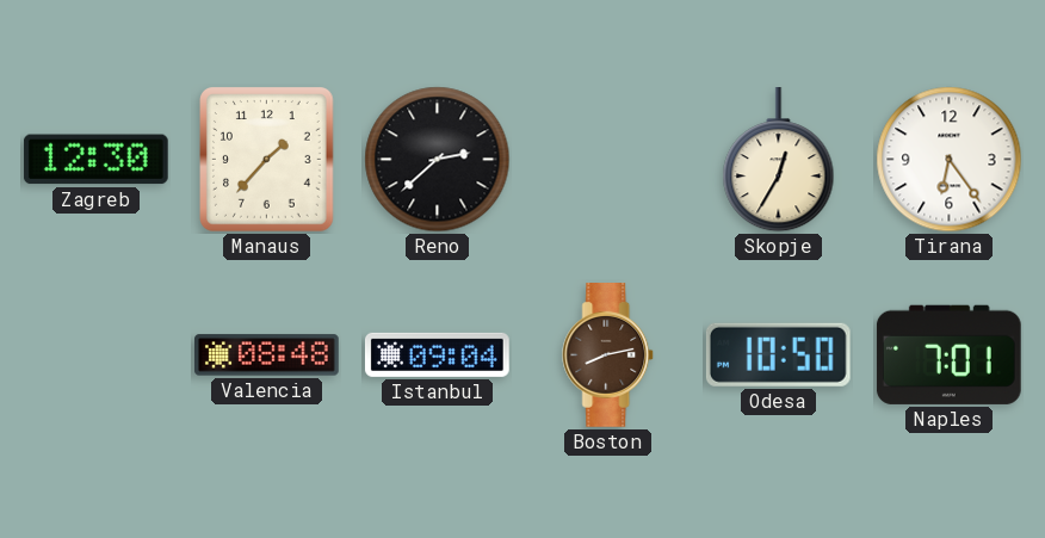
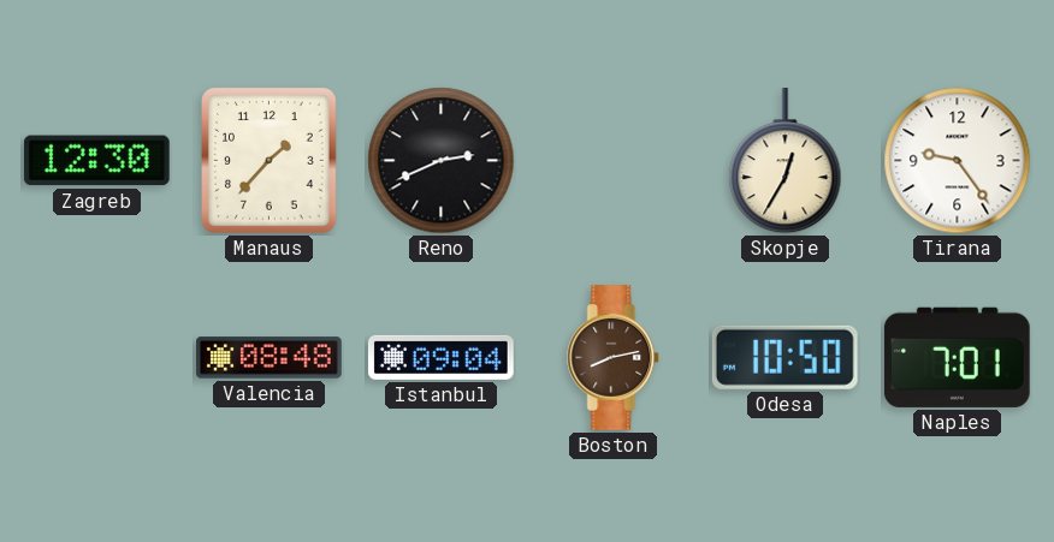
Reno: 2:38 -> 2:41
Tirana: 6:24 -> 9:24
